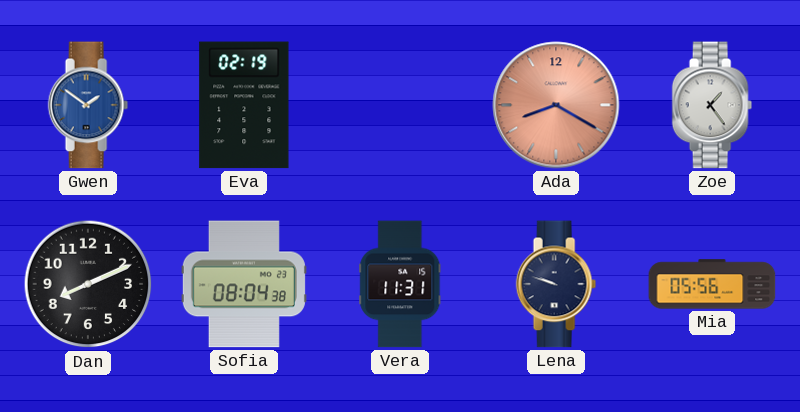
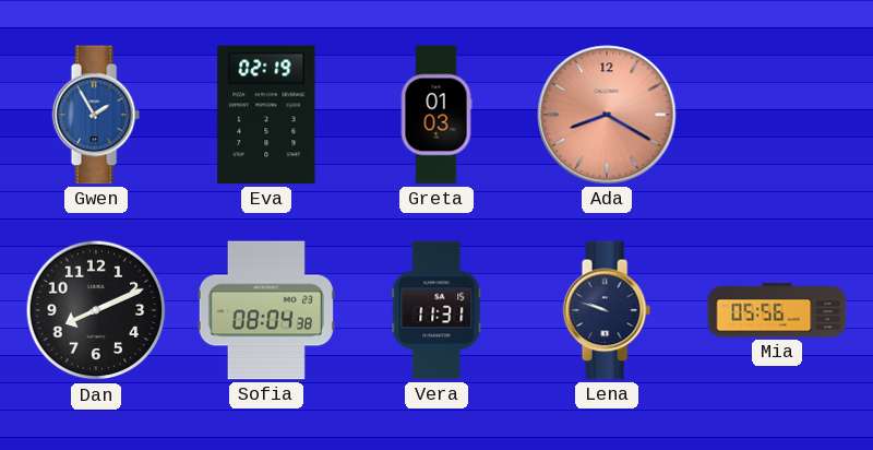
Gwen: 1:51 -> 1:55
Greta: none -> 01:03
Zoe: 1:24 -> none
